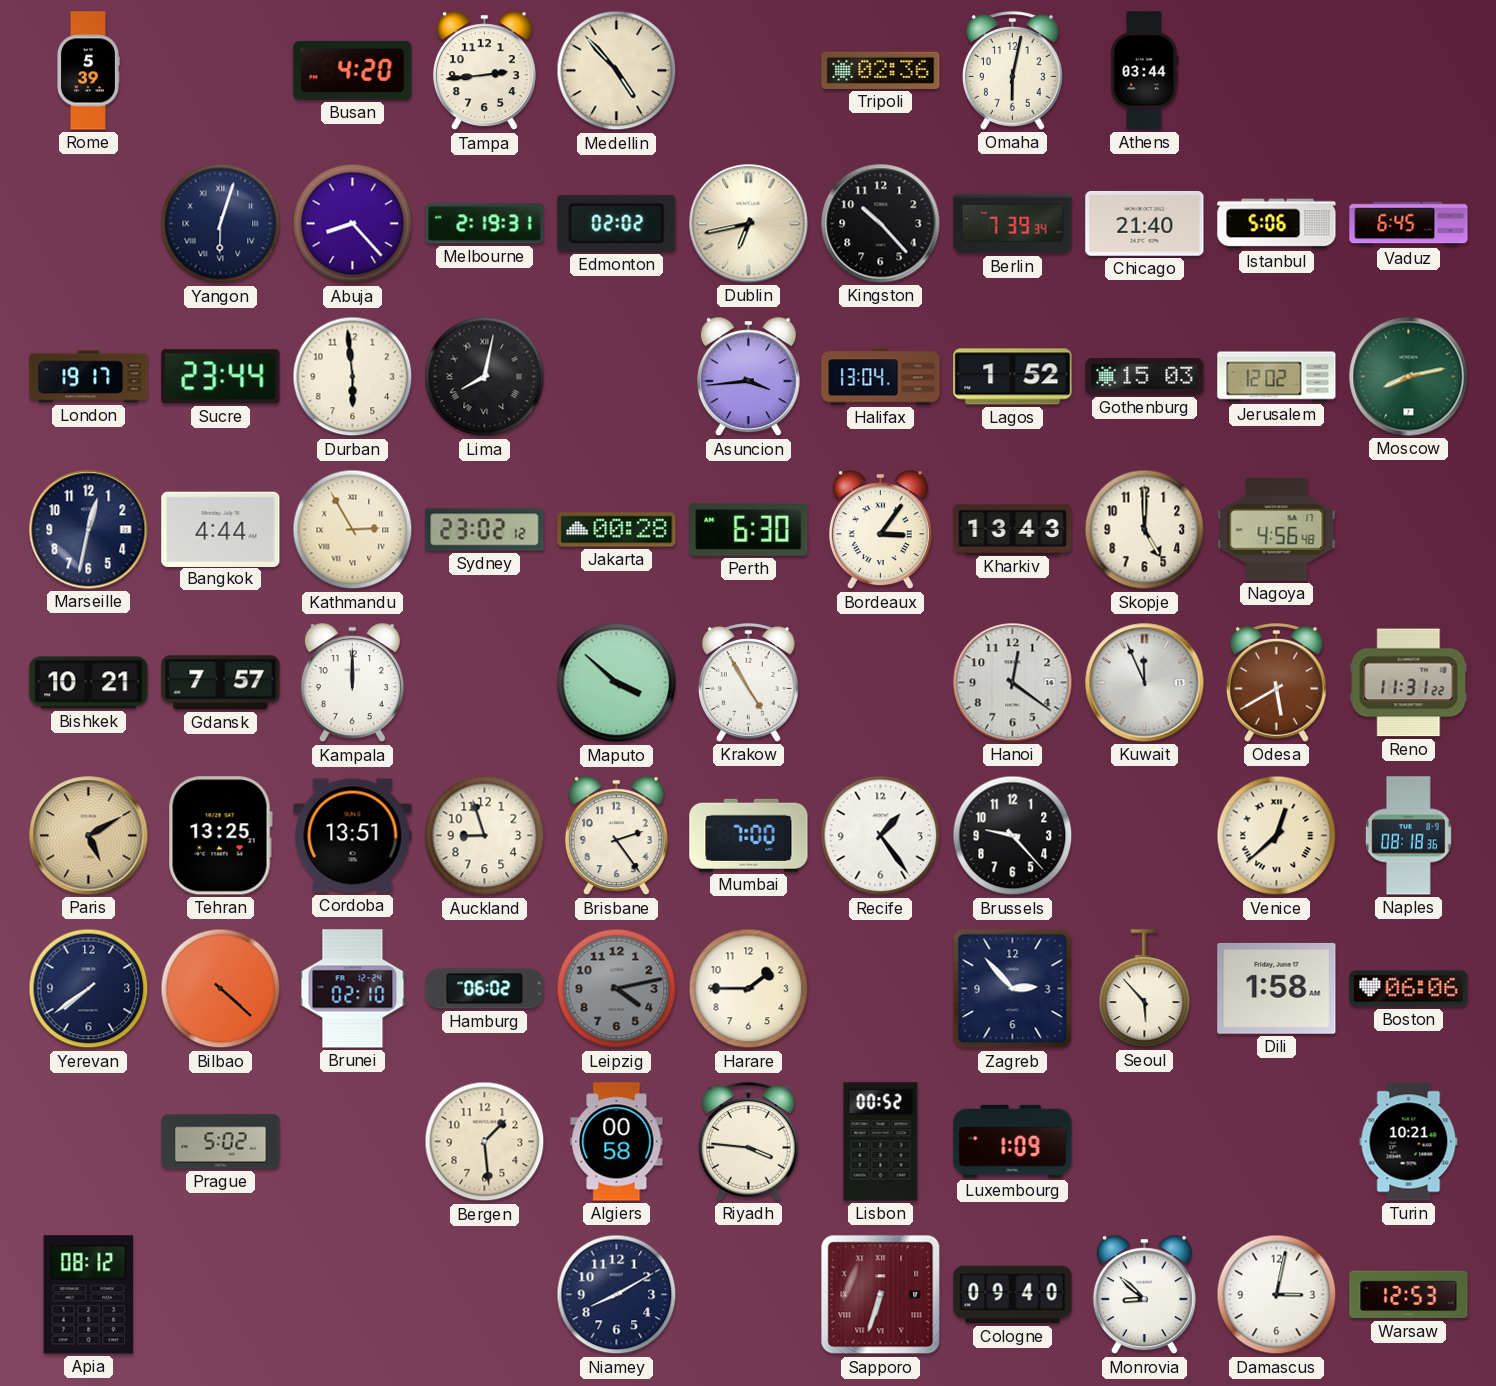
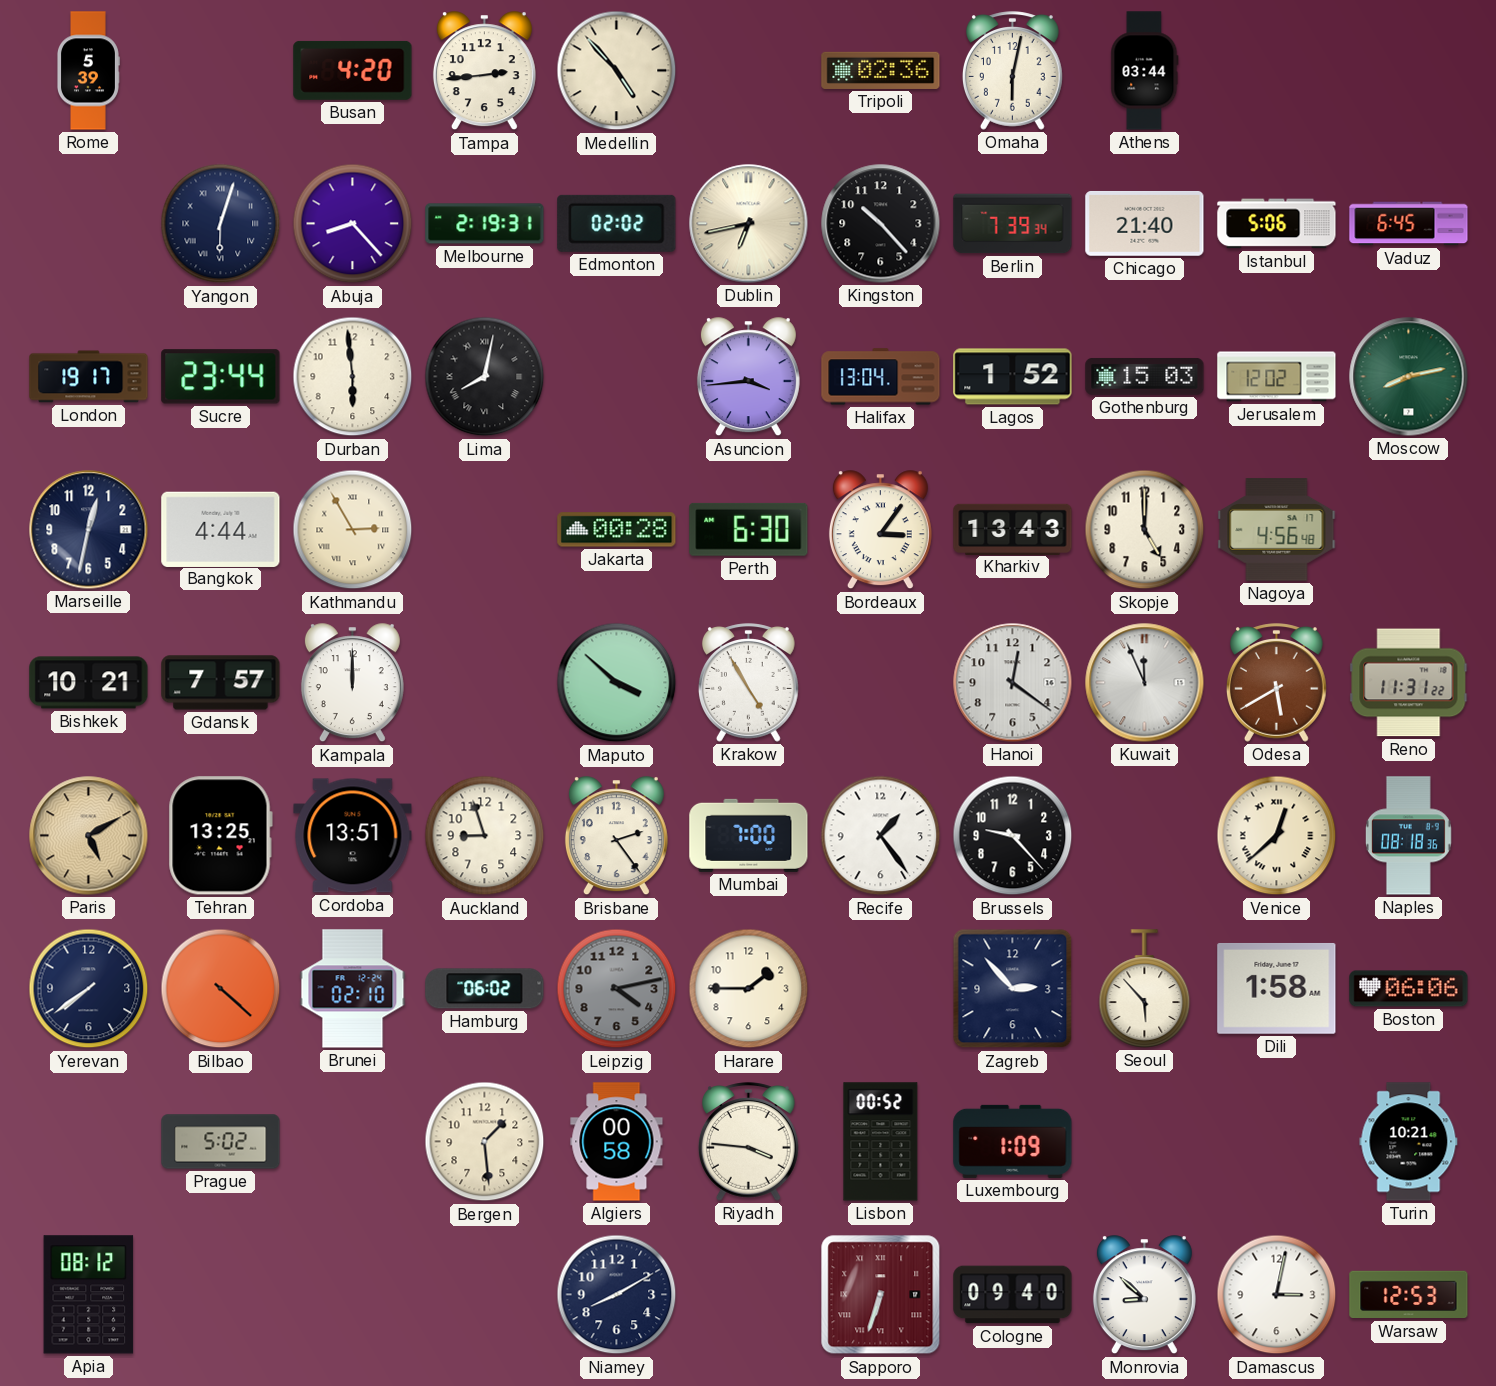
Sydney: 23:02 -> none
